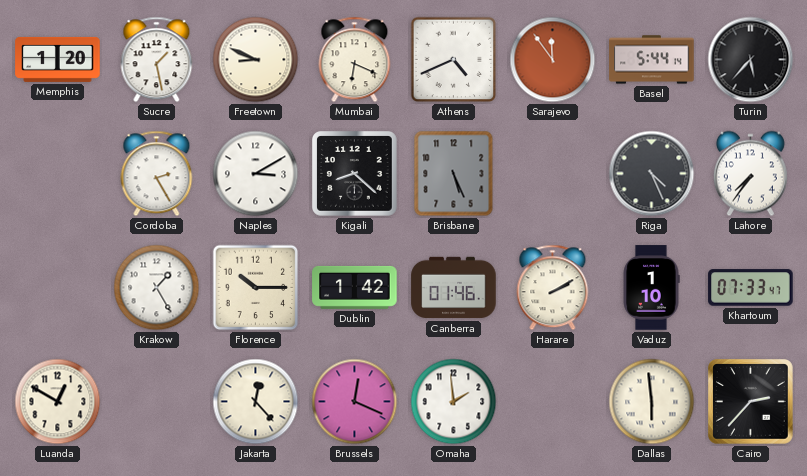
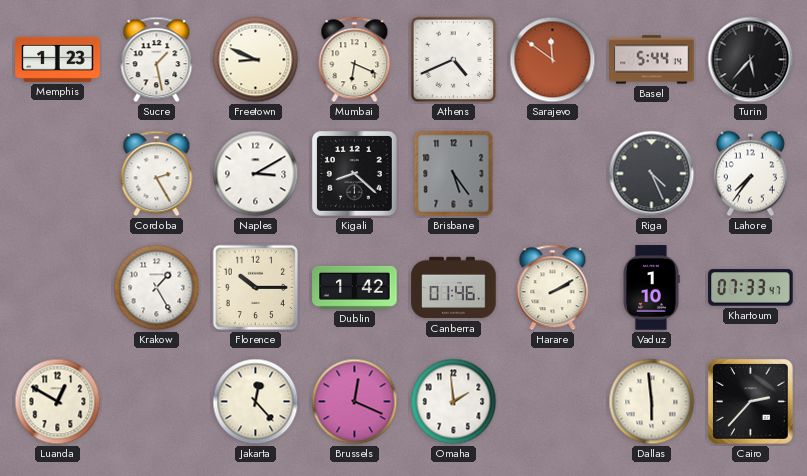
Memphis: 1:20 -> 1:23
Sarajevo: 11:54 -> 11:51
Brisbane: 5:26 -> 5:24
